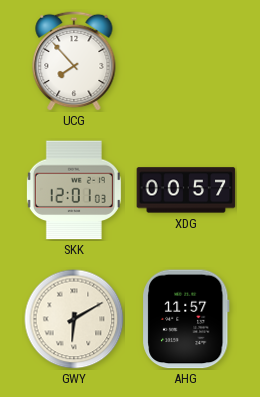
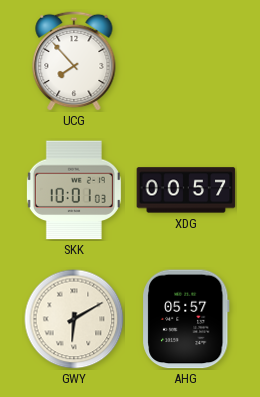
SKK: 12:01 -> 10:01
AHG: 11:57 -> 05:57
